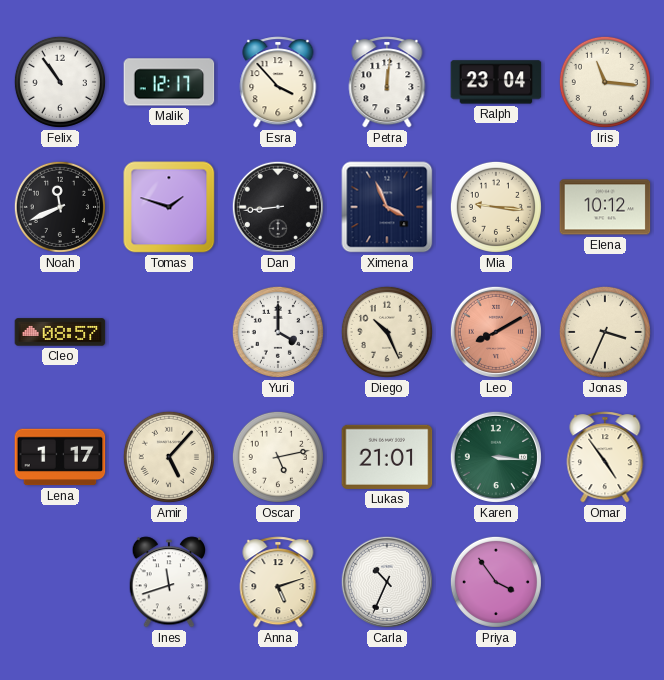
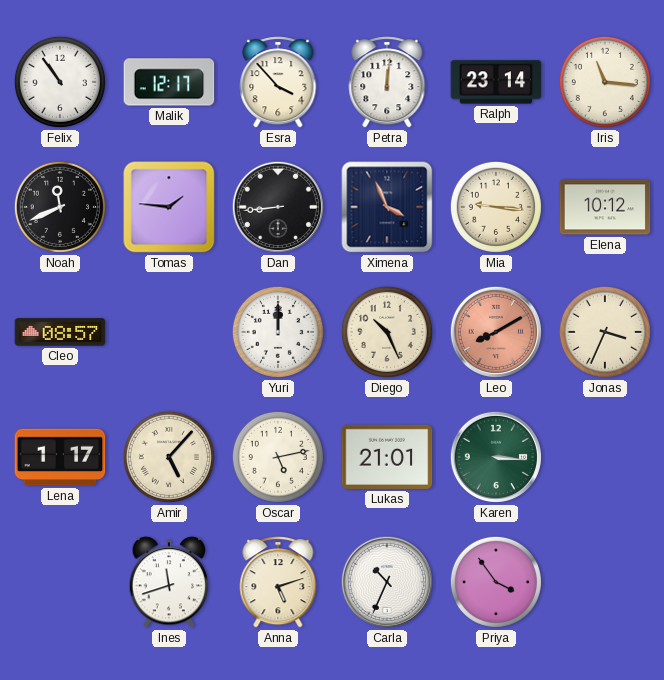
Ralph: 23:04 -> 23:14
Tomas: 1:48 -> 1:46
Yuri: 4:00 -> 12:00
Omar: 4:54 -> none
